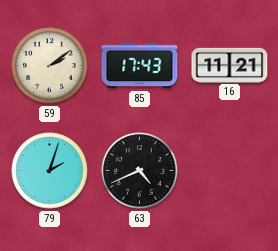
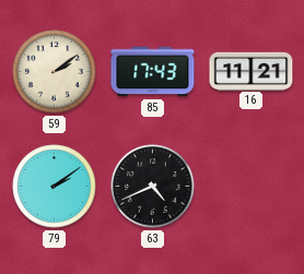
79: 2:03 -> 2:09
